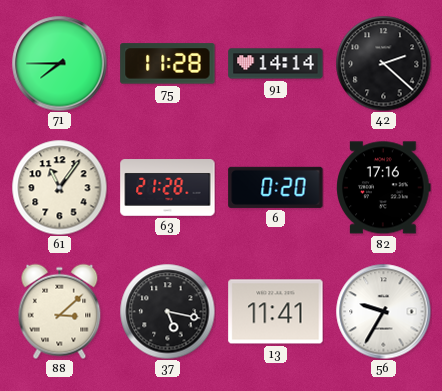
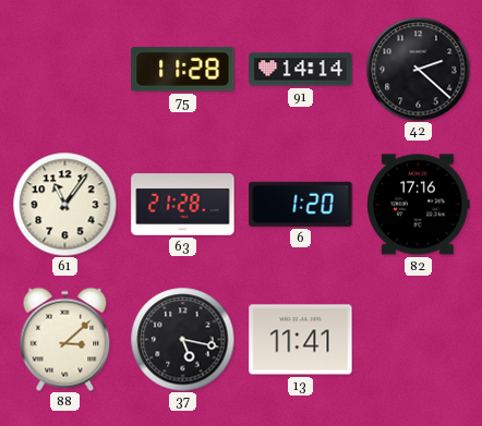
71: 7:45 -> none
6: 0:20 -> 1:20
56: 9:35 -> none
